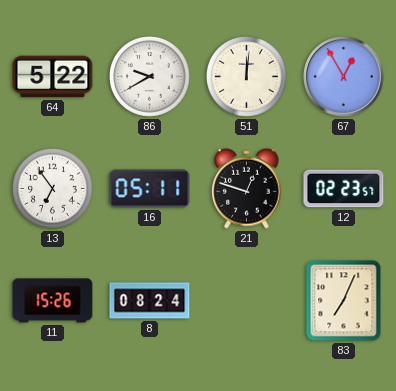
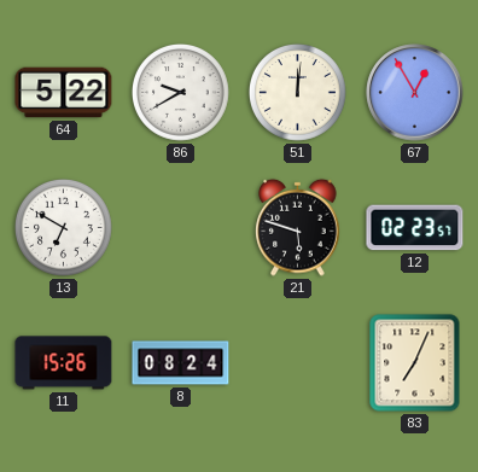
13: 6:54 -> 6:50
16: 05:11 -> none
21: 12:48 -> 5:48
